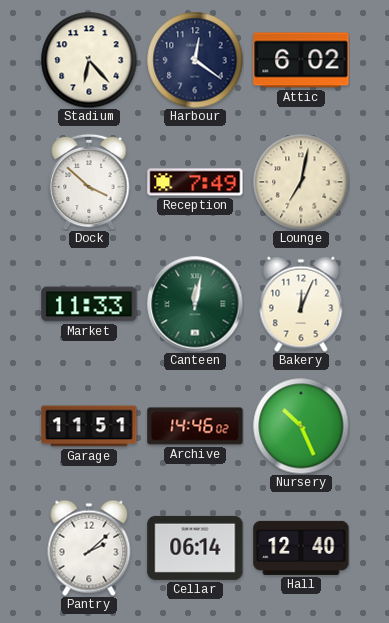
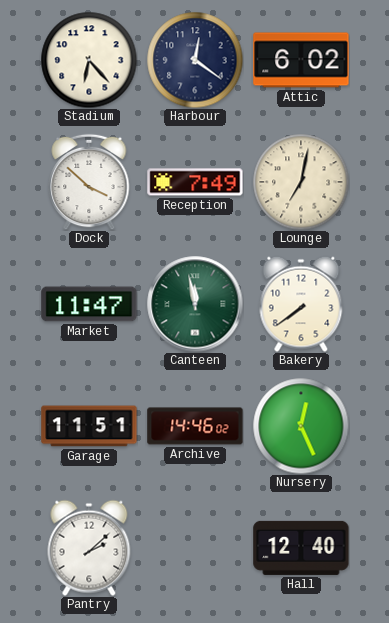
Market: 11:33 -> 11:47
Canteen: 12:02 -> 11:58
Bakery: 12:04 -> 7:39
Nursery: 10:26 -> 12:26
Cellar: 06:14 -> none
